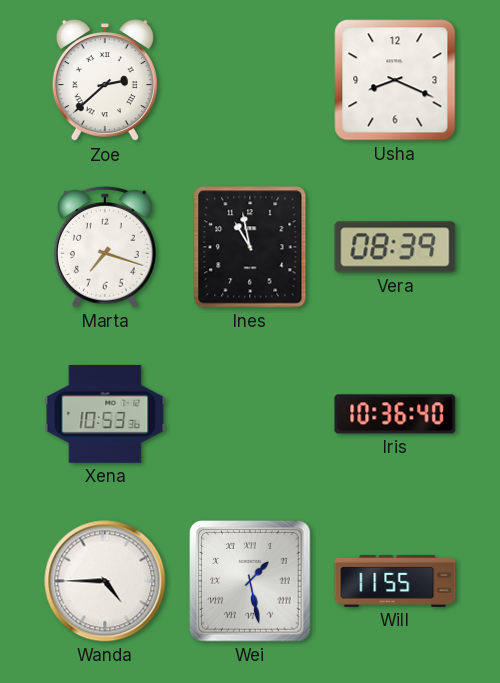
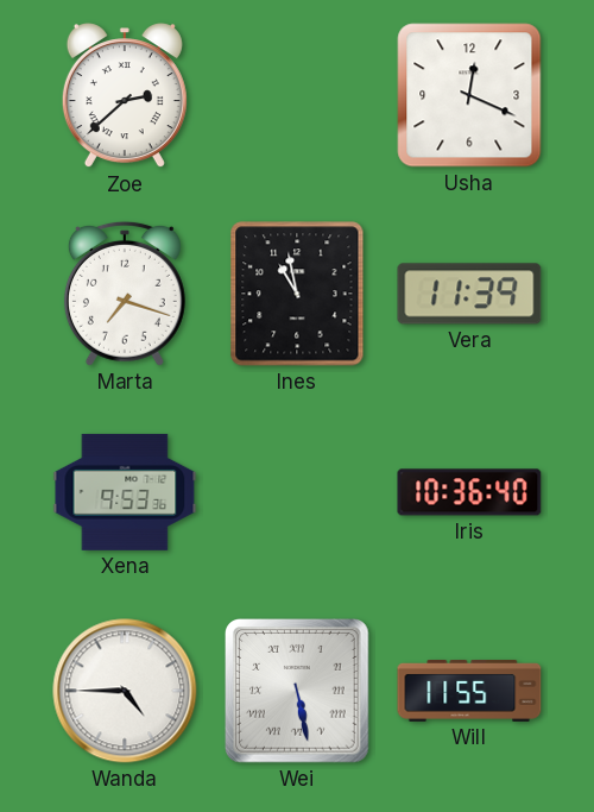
Usha: 8:19 -> 12:19
Vera: 08:39 -> 11:39
Xena: 10:53 -> 9:53
Wei: 1:28 -> 5:28
